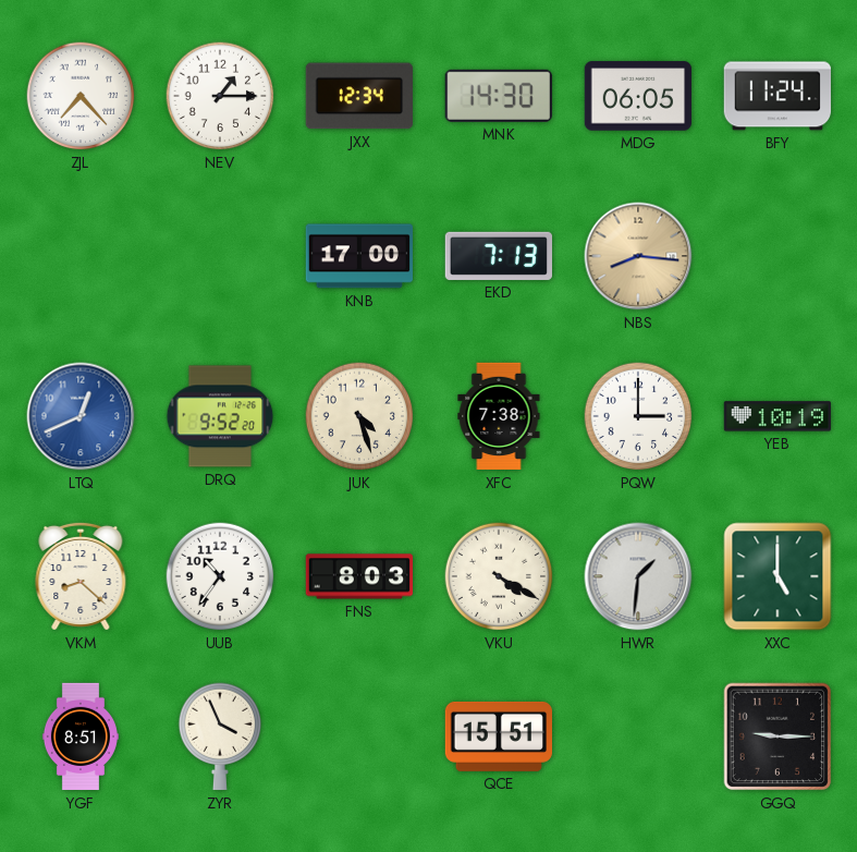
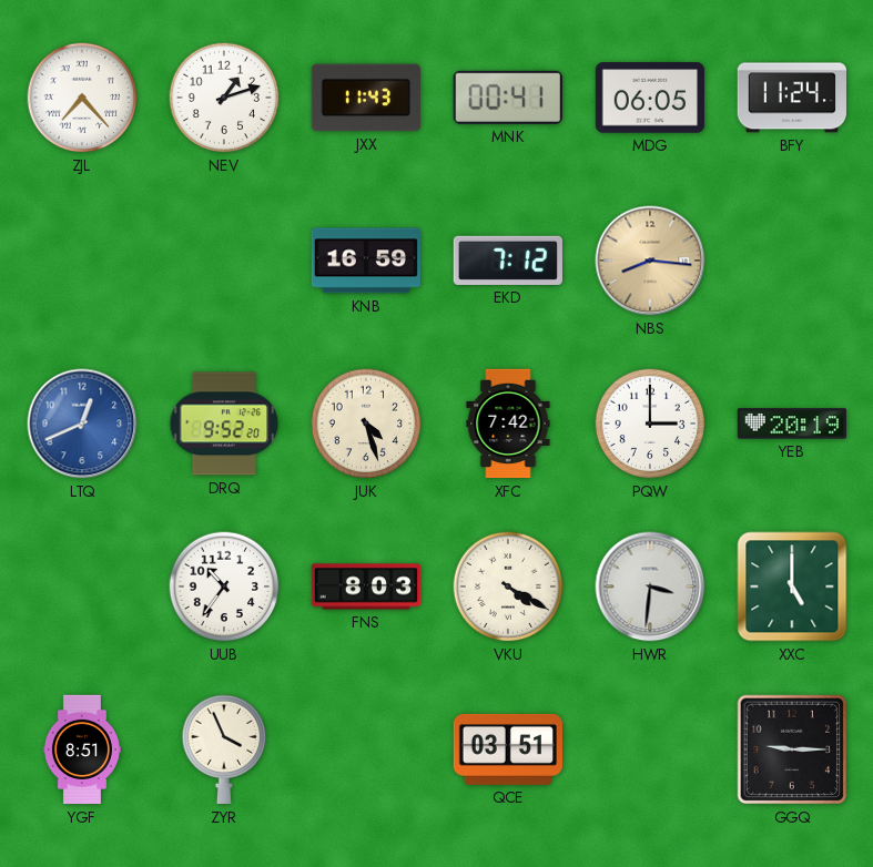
NEV: 1:15 -> 1:12
JXX: 12:34 -> 11:43
MNK: 14:30 -> 00:41
KNB: 17:00 -> 16:59
EKD: 7:13 -> 7:12
XFC: 7:38 -> 7:42
YEB: 10:19 -> 20:19
VKM: 8:22 -> none
HWR: 1:31 -> 3:31
QCE: 15:51 -> 03:51
